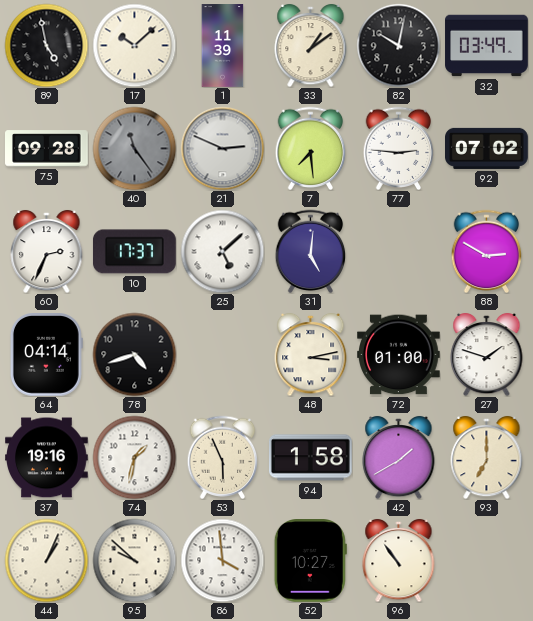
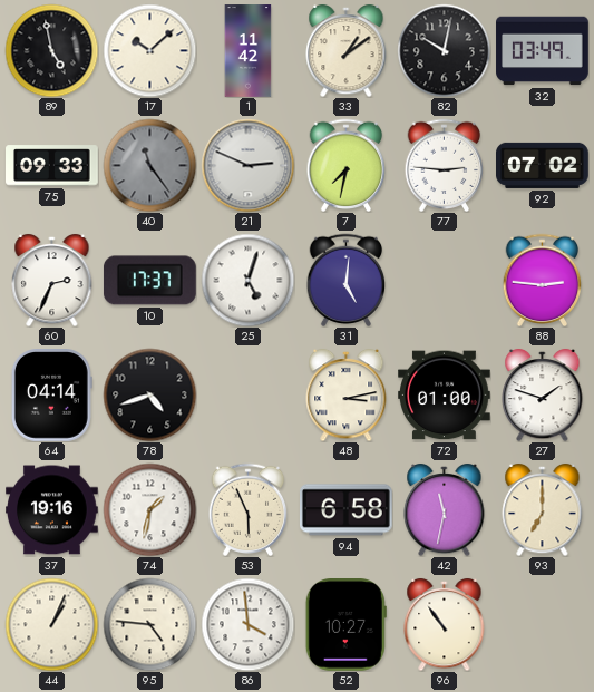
1: 11:39 -> 11:42
75: 09:28 -> 09:33
7: 7:29 -> 7:32
25: 5:08 -> 5:03
88: 2:50 -> 2:46
94: 1:58 -> 6:58
42: 1:40 -> 11:32
95: 9:52 -> 4:46
